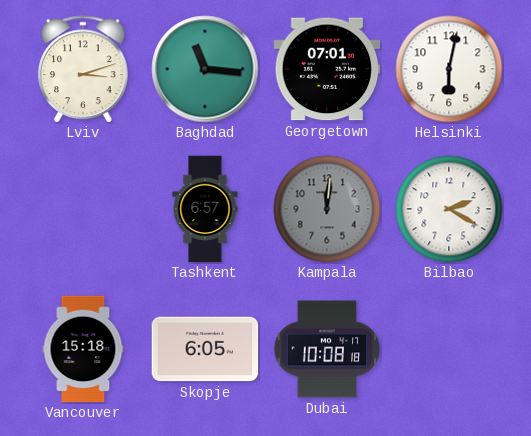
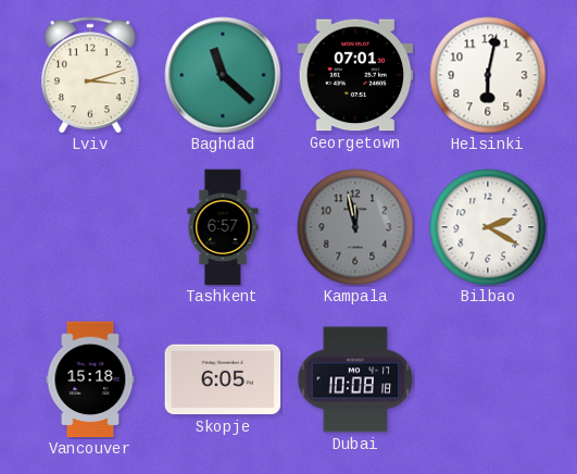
Baghdad: 11:16 -> 11:22
Kampala: 12:01 -> 11:58
